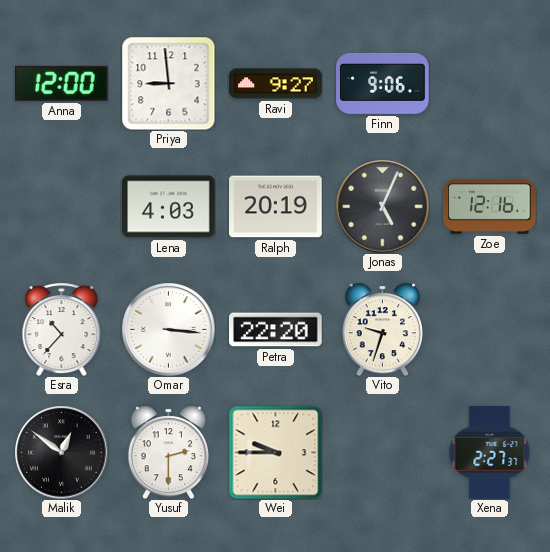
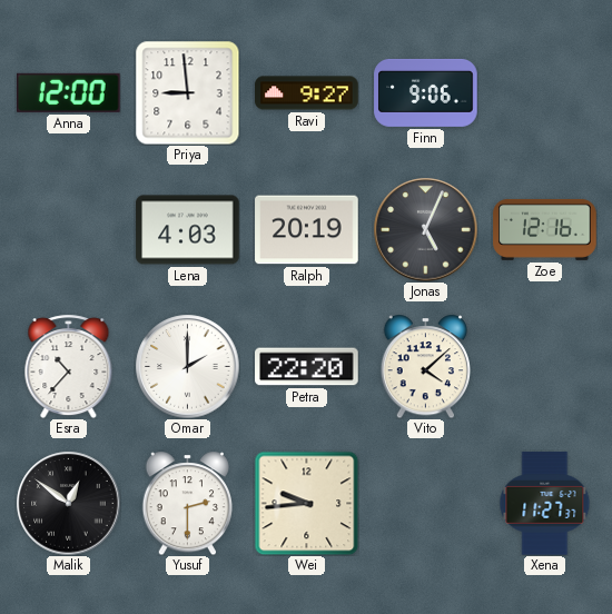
Omar: 3:16 -> 2:00
Vito: 9:33 -> 4:08
Wei: 9:45 -> 9:44
Xena: 2:27 -> 11:27
